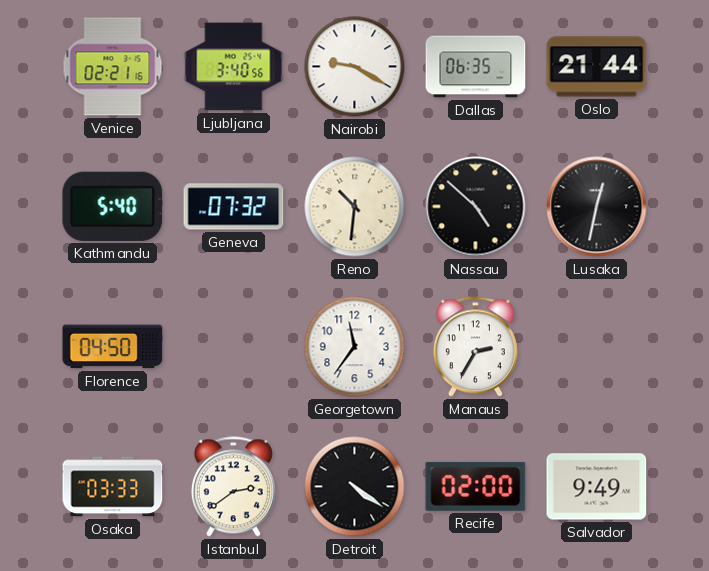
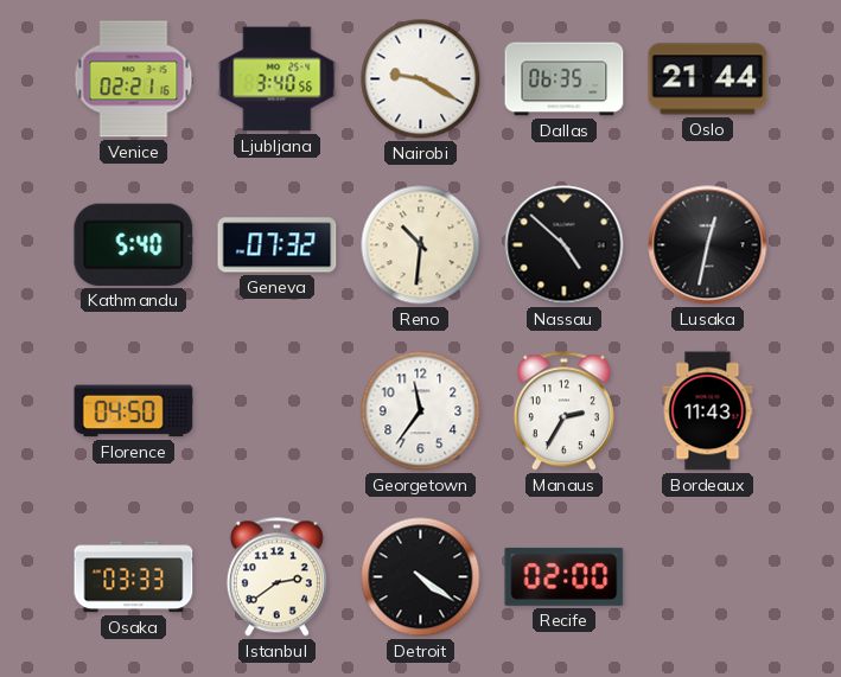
Bordeaux: none -> 11:43
Salvador: 9:49 -> none
